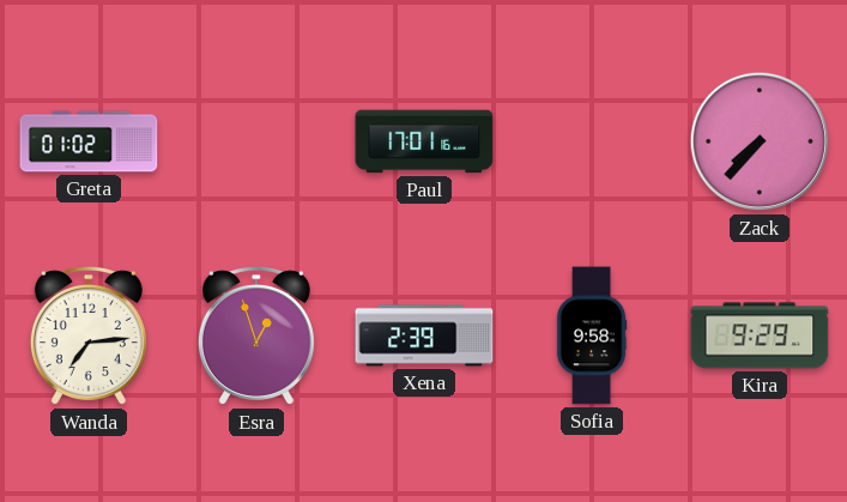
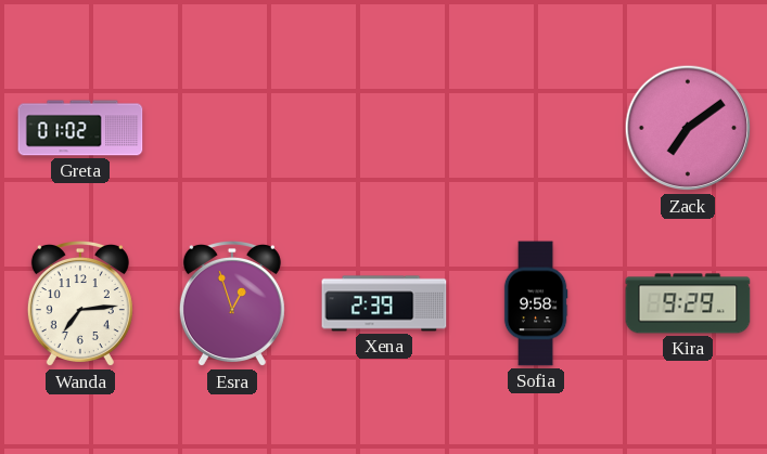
Paul: 17:01 -> none
Zack: 7:37 -> 7:09
